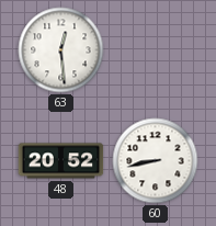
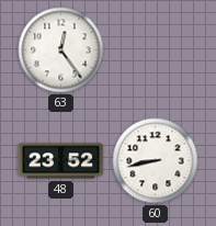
63: 12:29 -> 12:24
48: 20:52 -> 23:52
